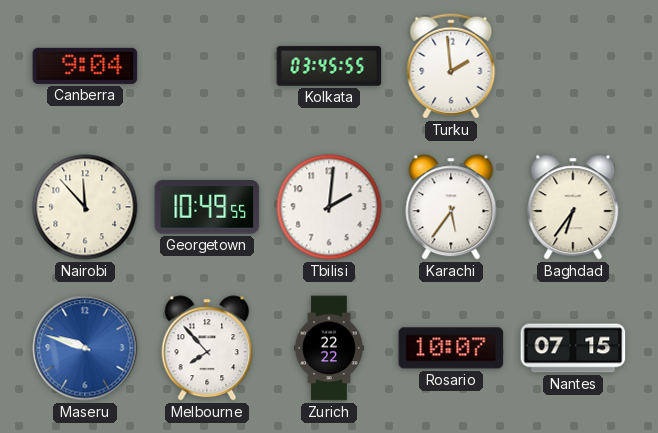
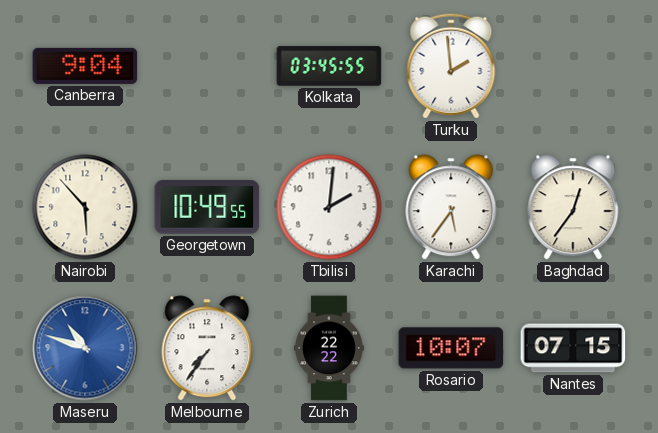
Nairobi: 11:53 -> 5:53
Baghdad: 6:36 -> 12:36
Maseru: 9:48 -> 10:48
Melbourne: 7:53 -> 7:36
